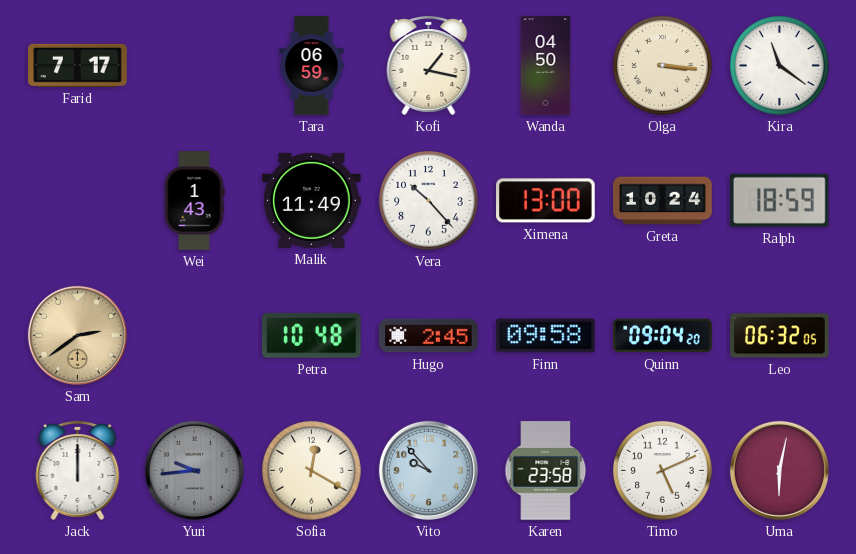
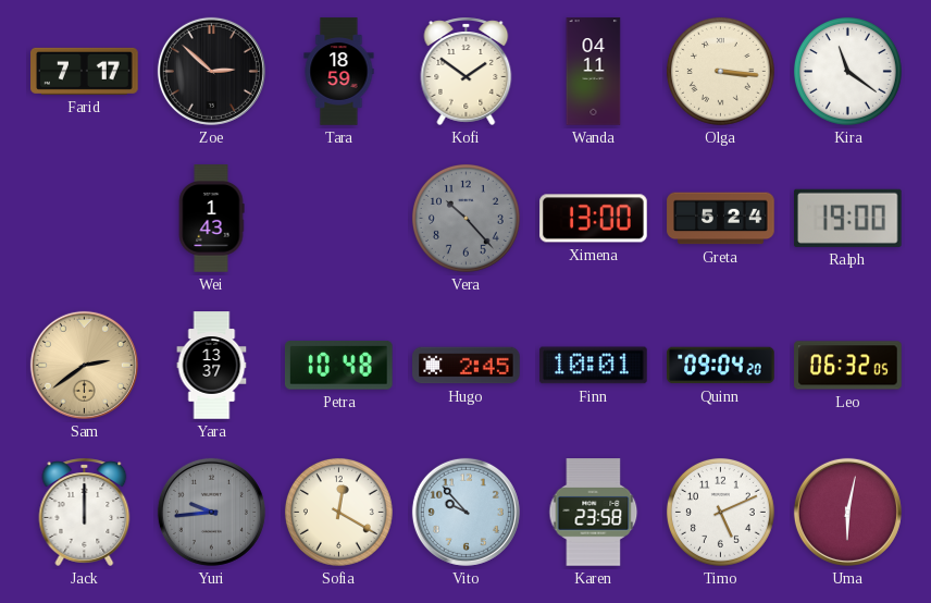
Zoe: none -> 2:52
Tara: 06:59 -> 18:59
Kofi: 1:17 -> 1:51
Wanda: 04:50 -> 04:11
Malik: 11:49 -> none
Vera dial: white -> grey
Greta: 10:24 -> 5:24
Ralph: 18:59 -> 19:00
Yara: none -> 13:37
Finn: 09:58 -> 10:01
